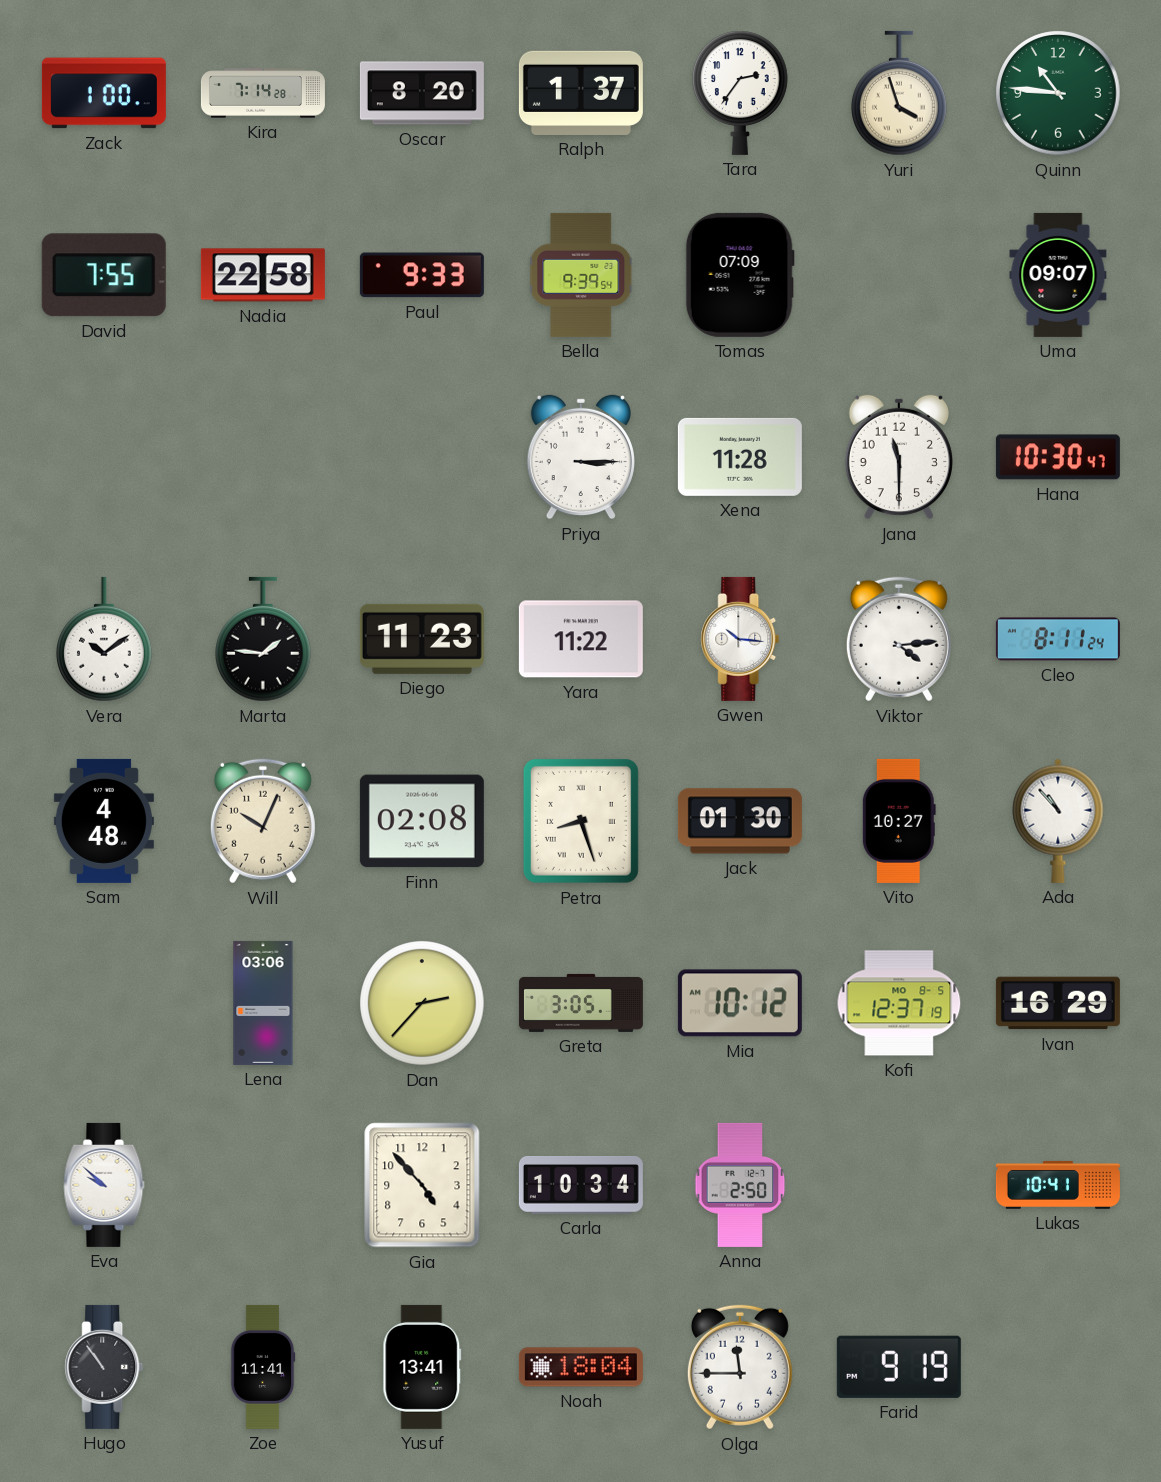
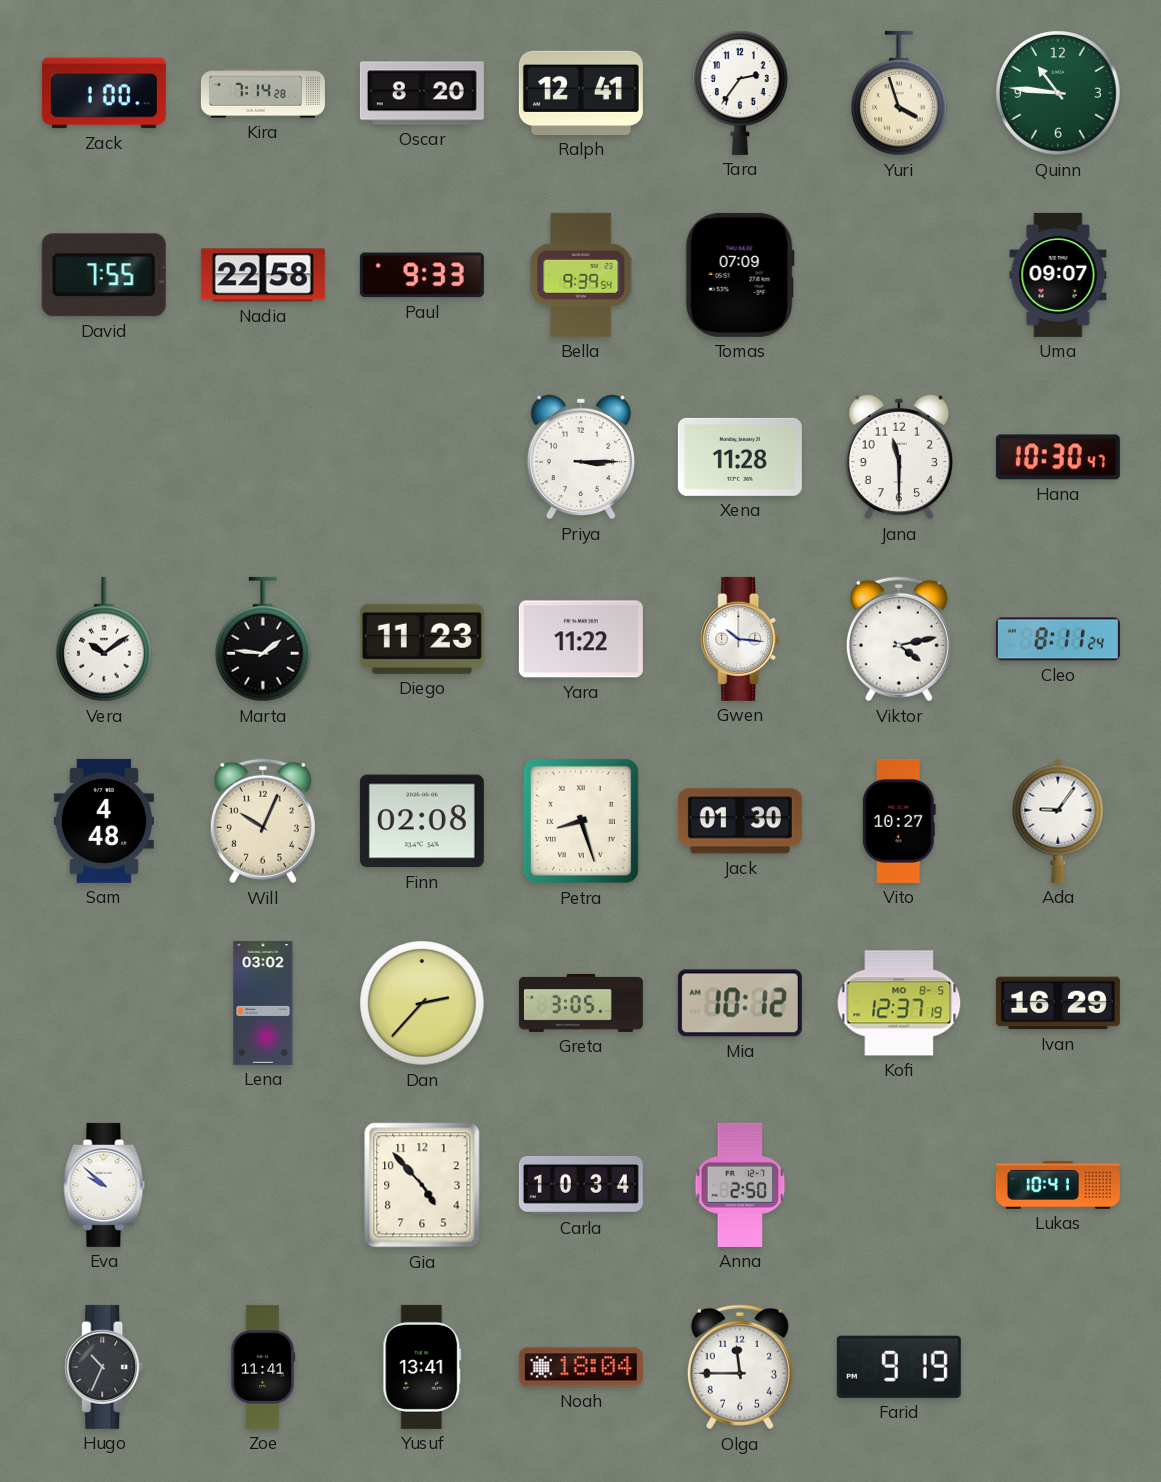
Ralph: 1:37 -> 12:41
Viktor: 4:14 -> 4:13
Ada: 10:53 -> 9:06
Lena: 03:06 -> 03:02
Hugo: 10:54 -> 10:34
